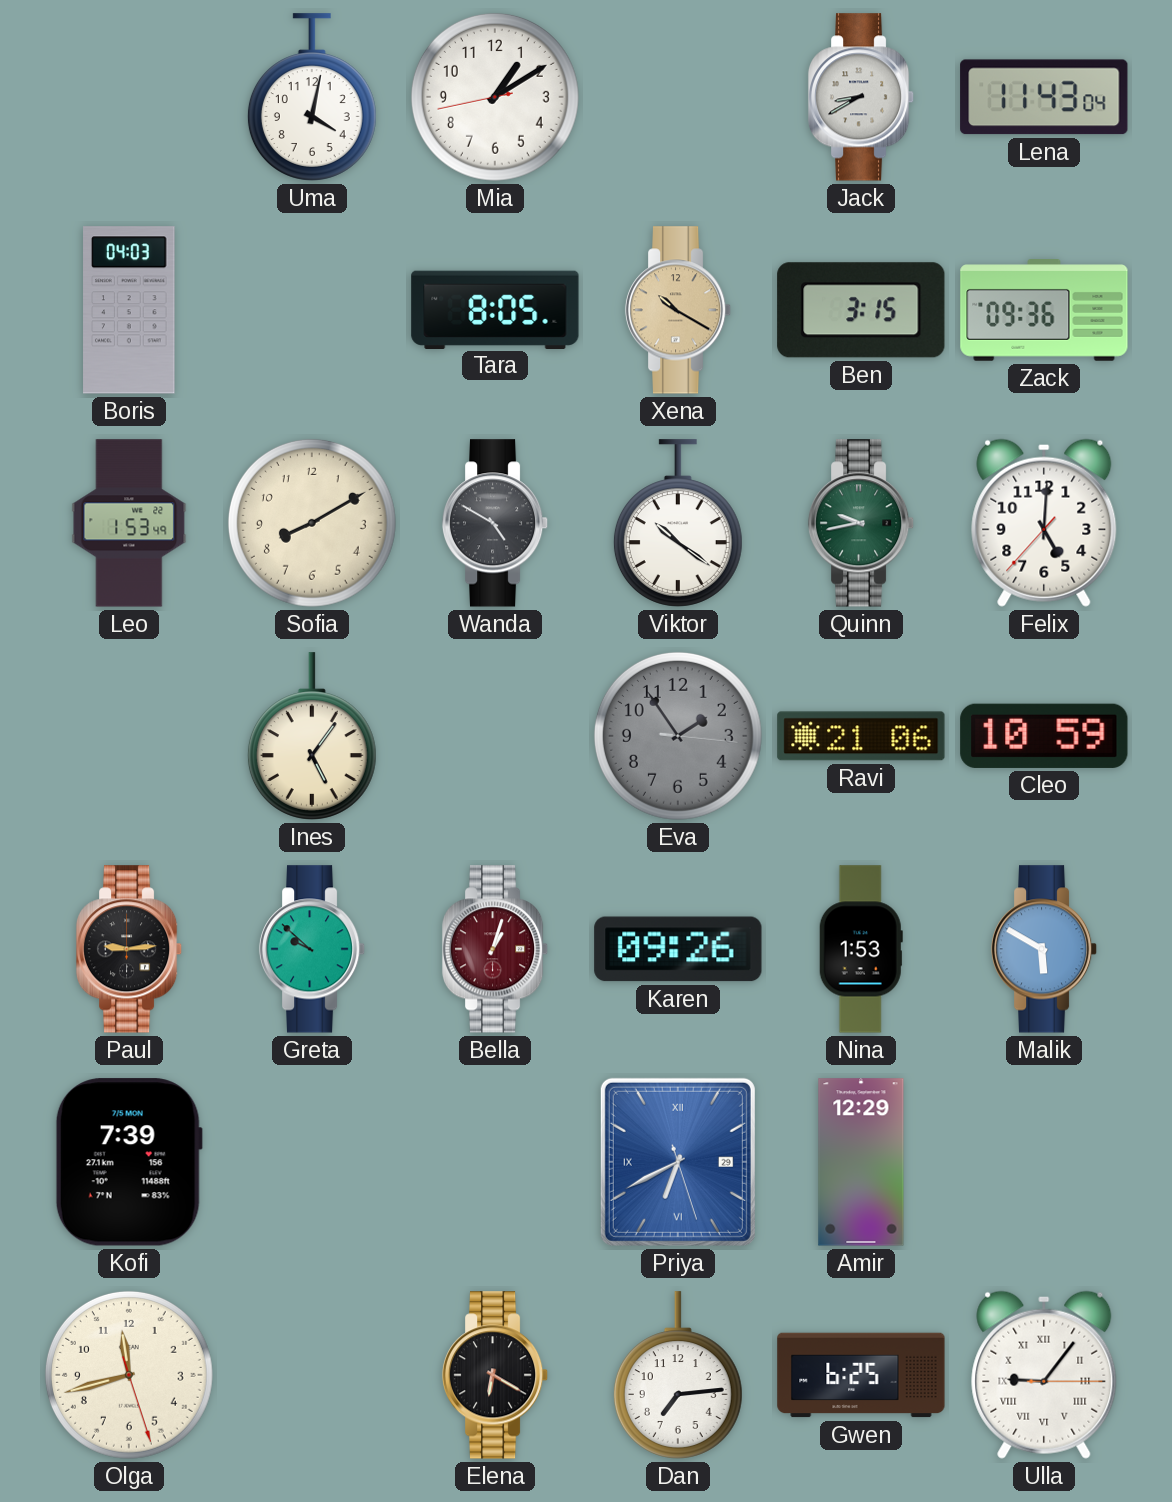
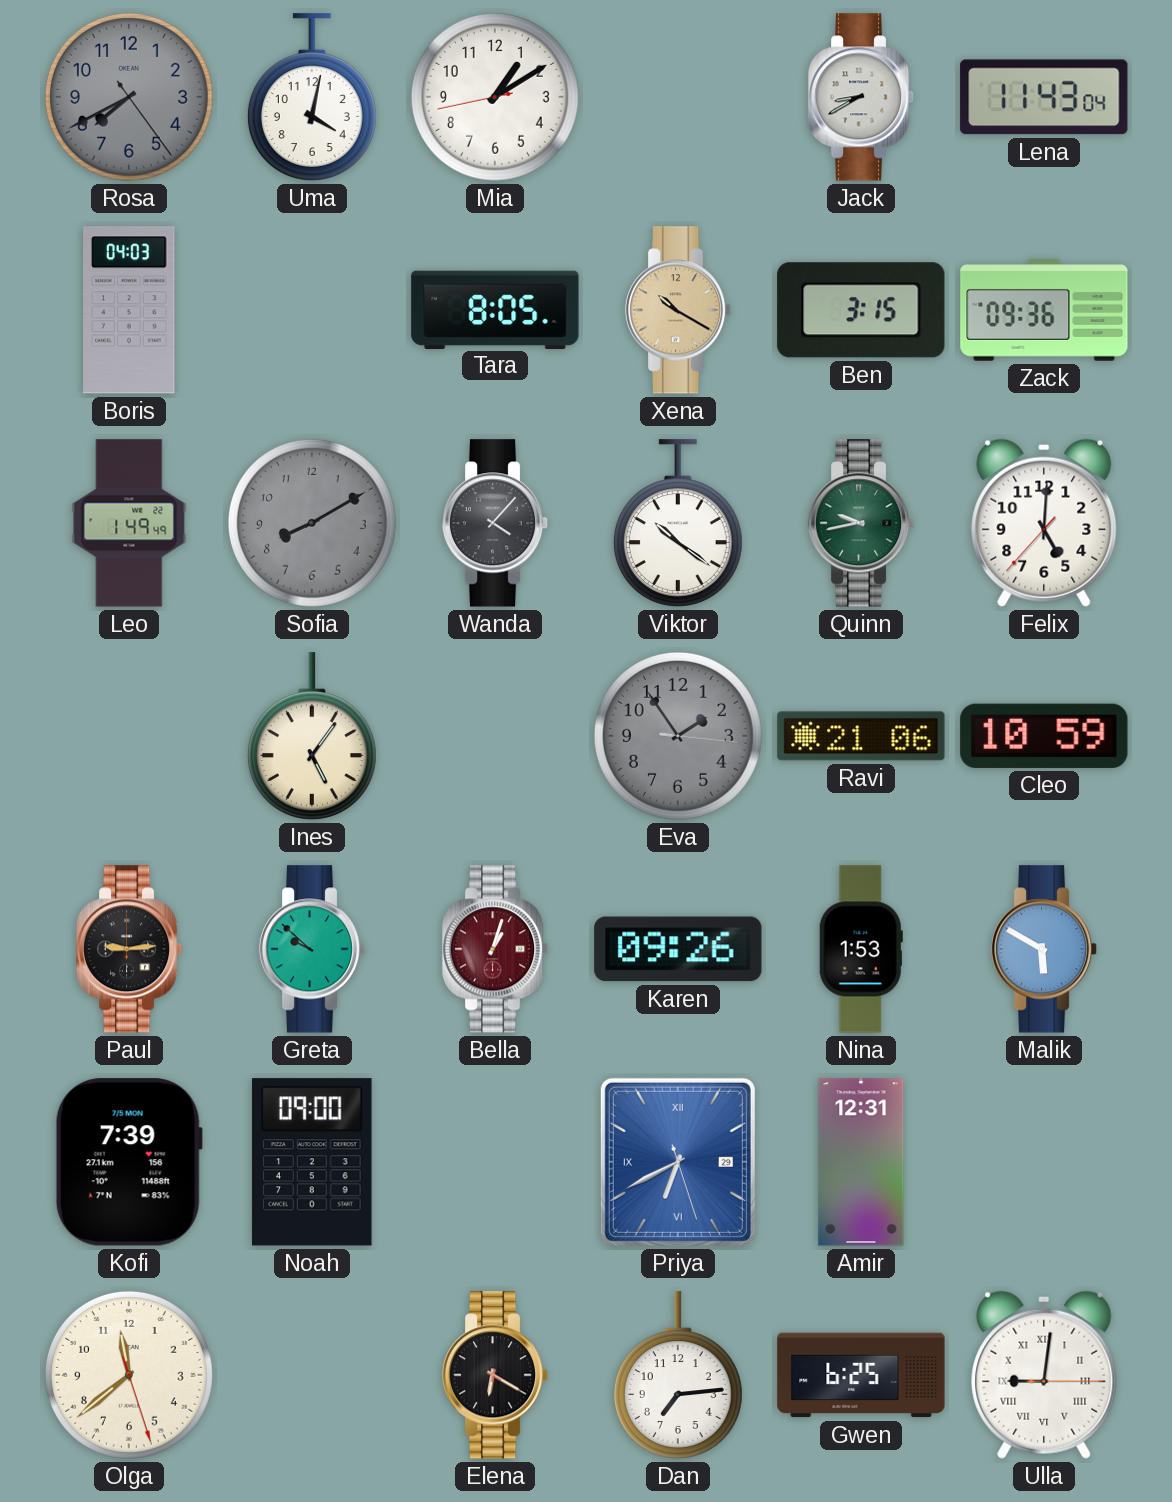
Rosa: none -> 7:40
Leo: 1:53 -> 1:49
Sofia dial: cream -> grey
Wanda: 4:50 -> 4:07
Noah: none -> 09:00
Amir: 12:29 -> 12:31
Olga: 11:42 -> 11:38
Ulla: 9:06 -> 9:01
